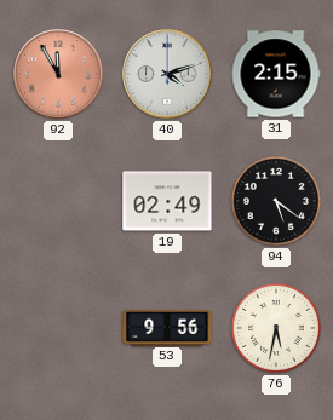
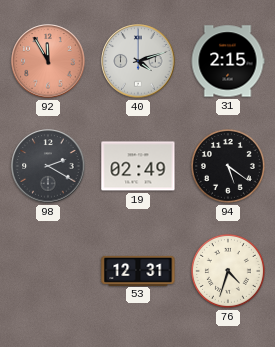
98: none -> 2:20
53: 9:56 -> 12:31
76: 5:32 -> 4:33
